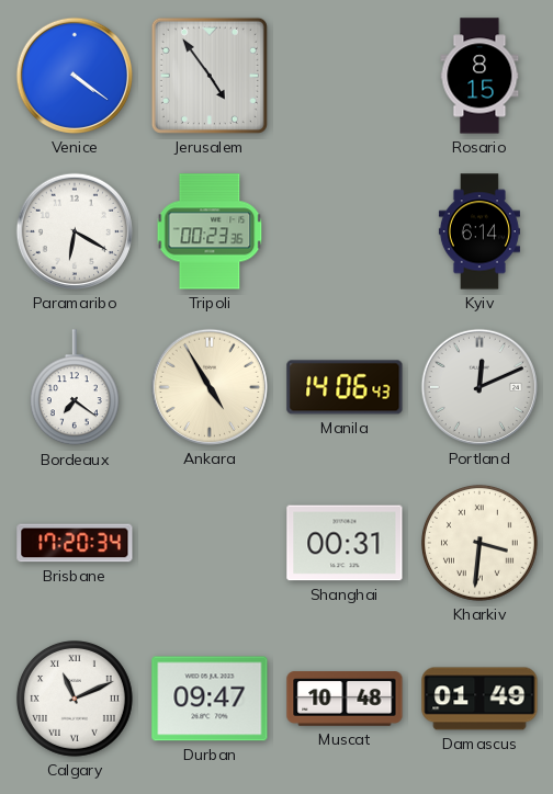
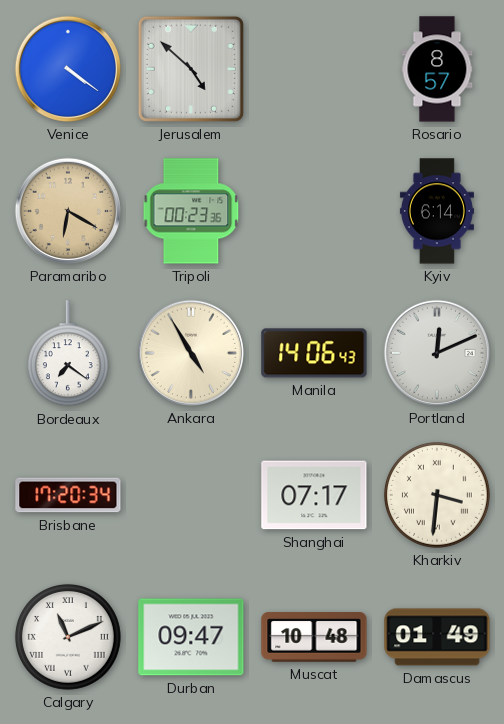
Jerusalem: 4:54 -> 4:52
Rosario: 8:15 -> 8:57
Paramaribo dial: white -> champagne
Shanghai: 00:31 -> 07:17
